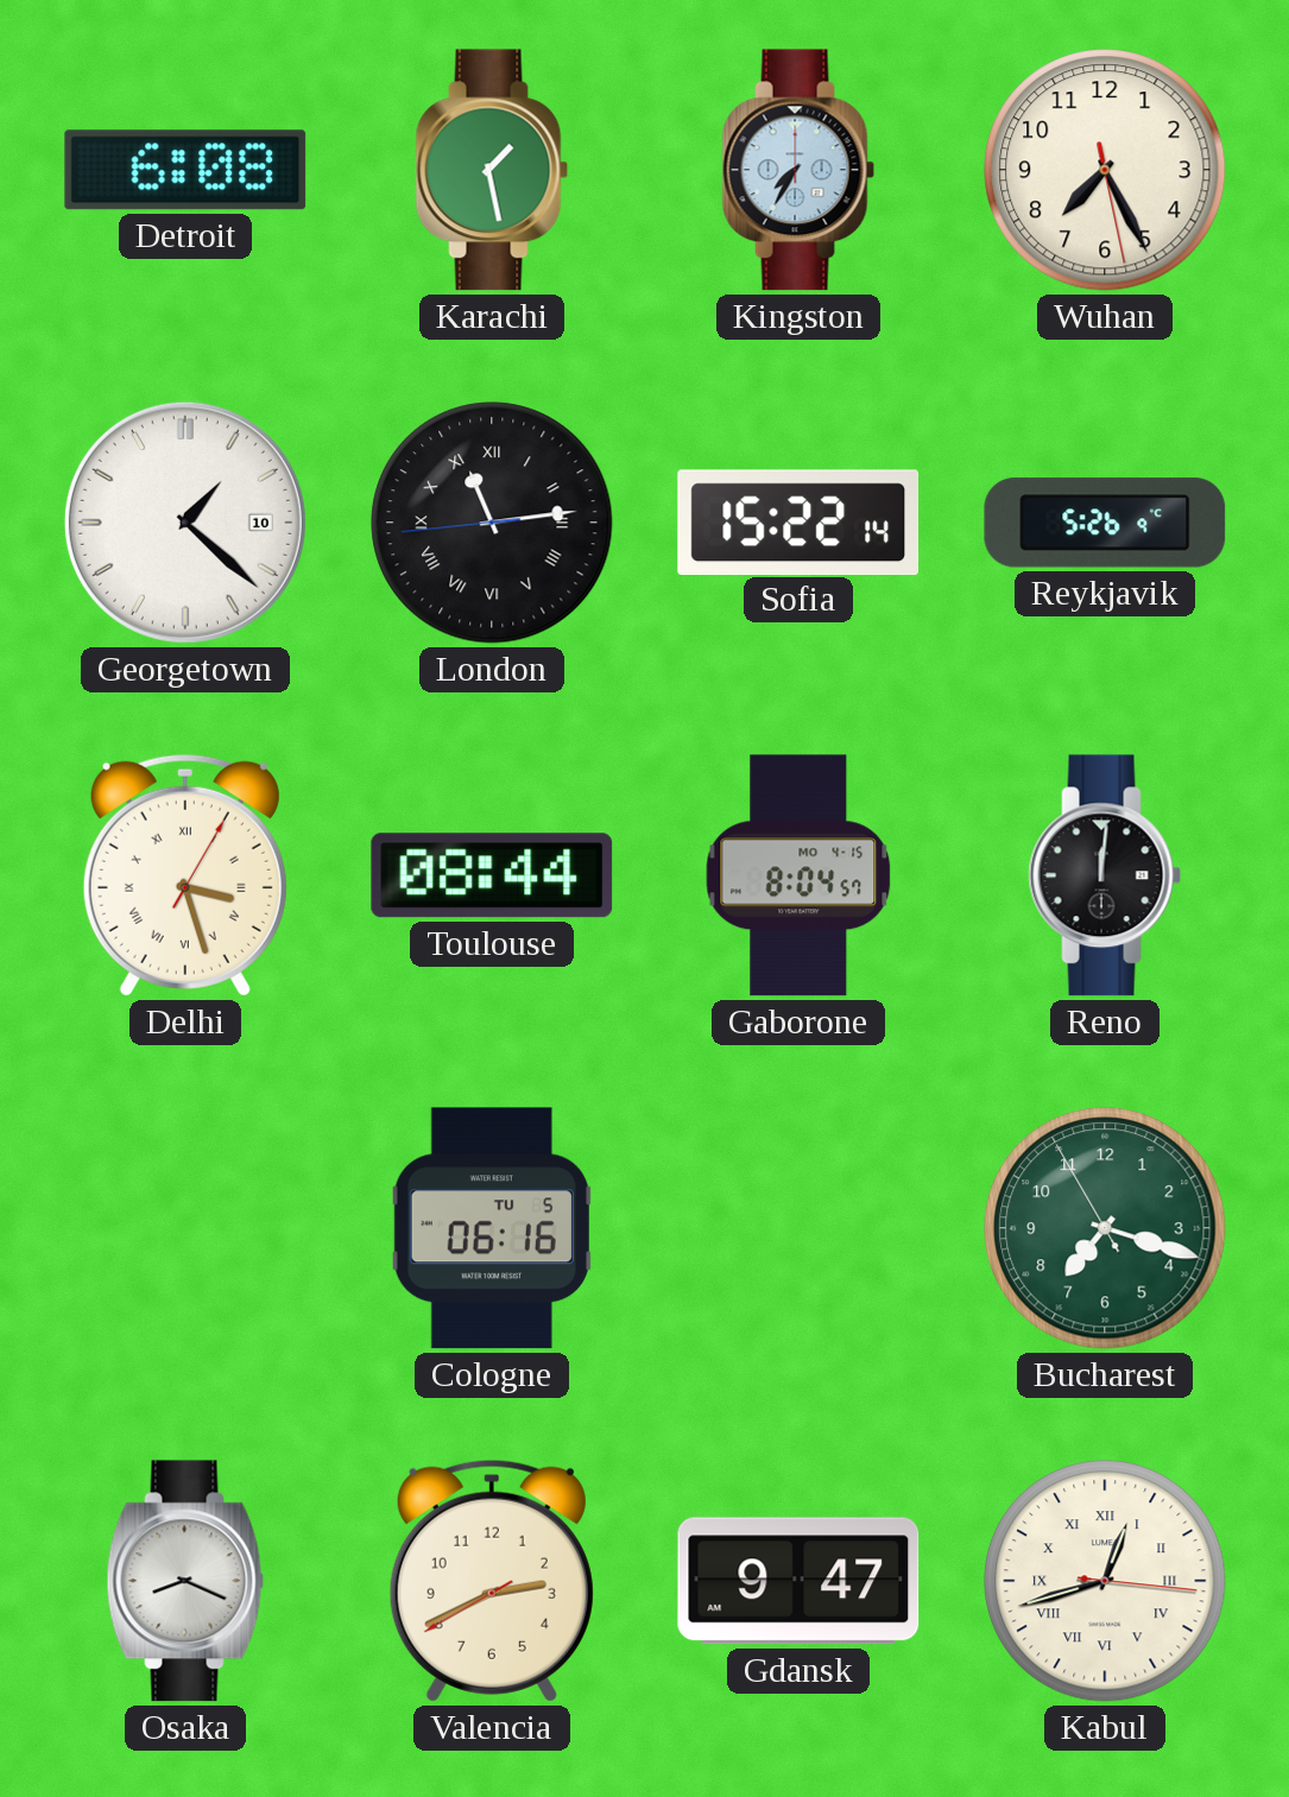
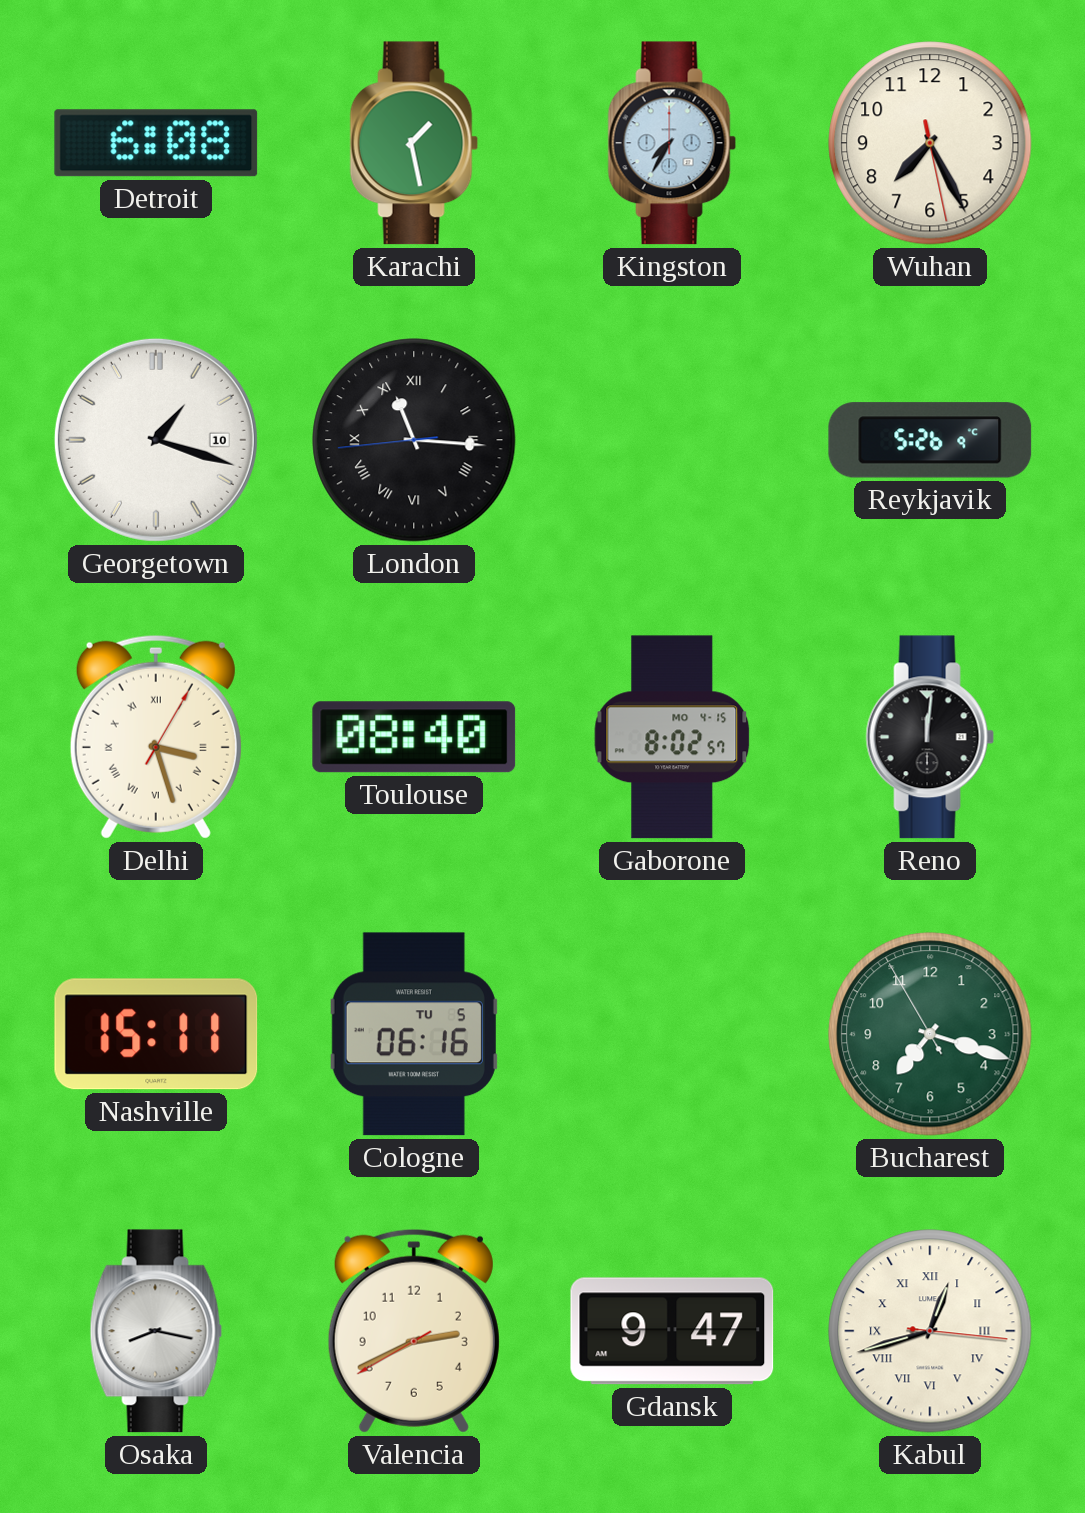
Georgetown: 1:22 -> 1:18
London: 11:13 -> 11:15
Sofia: 15:22 -> none
Toulouse: 08:44 -> 08:40
Gaborone: 8:04 -> 8:02
Nashville: none -> 15:11
Osaka: 8:19 -> 8:17
